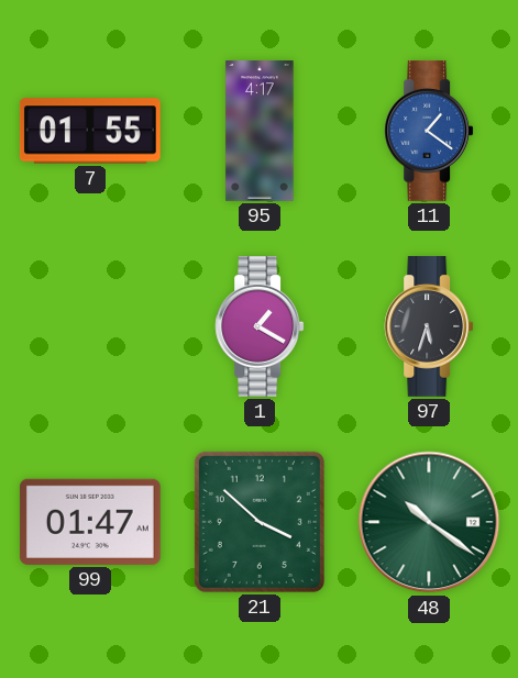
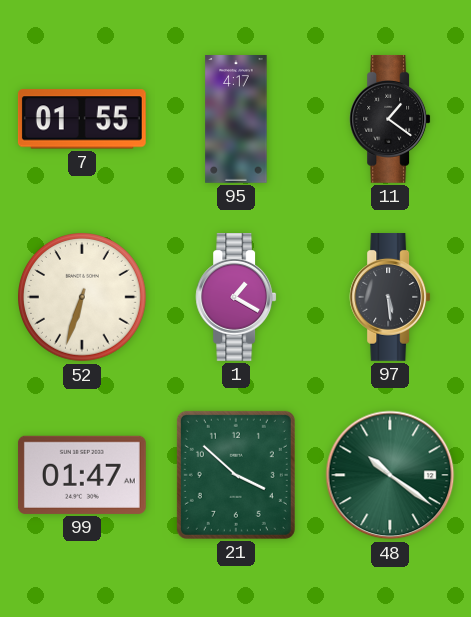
11 dial: blue -> black
52: none -> 6:33
97: 5:33 -> 5:29
